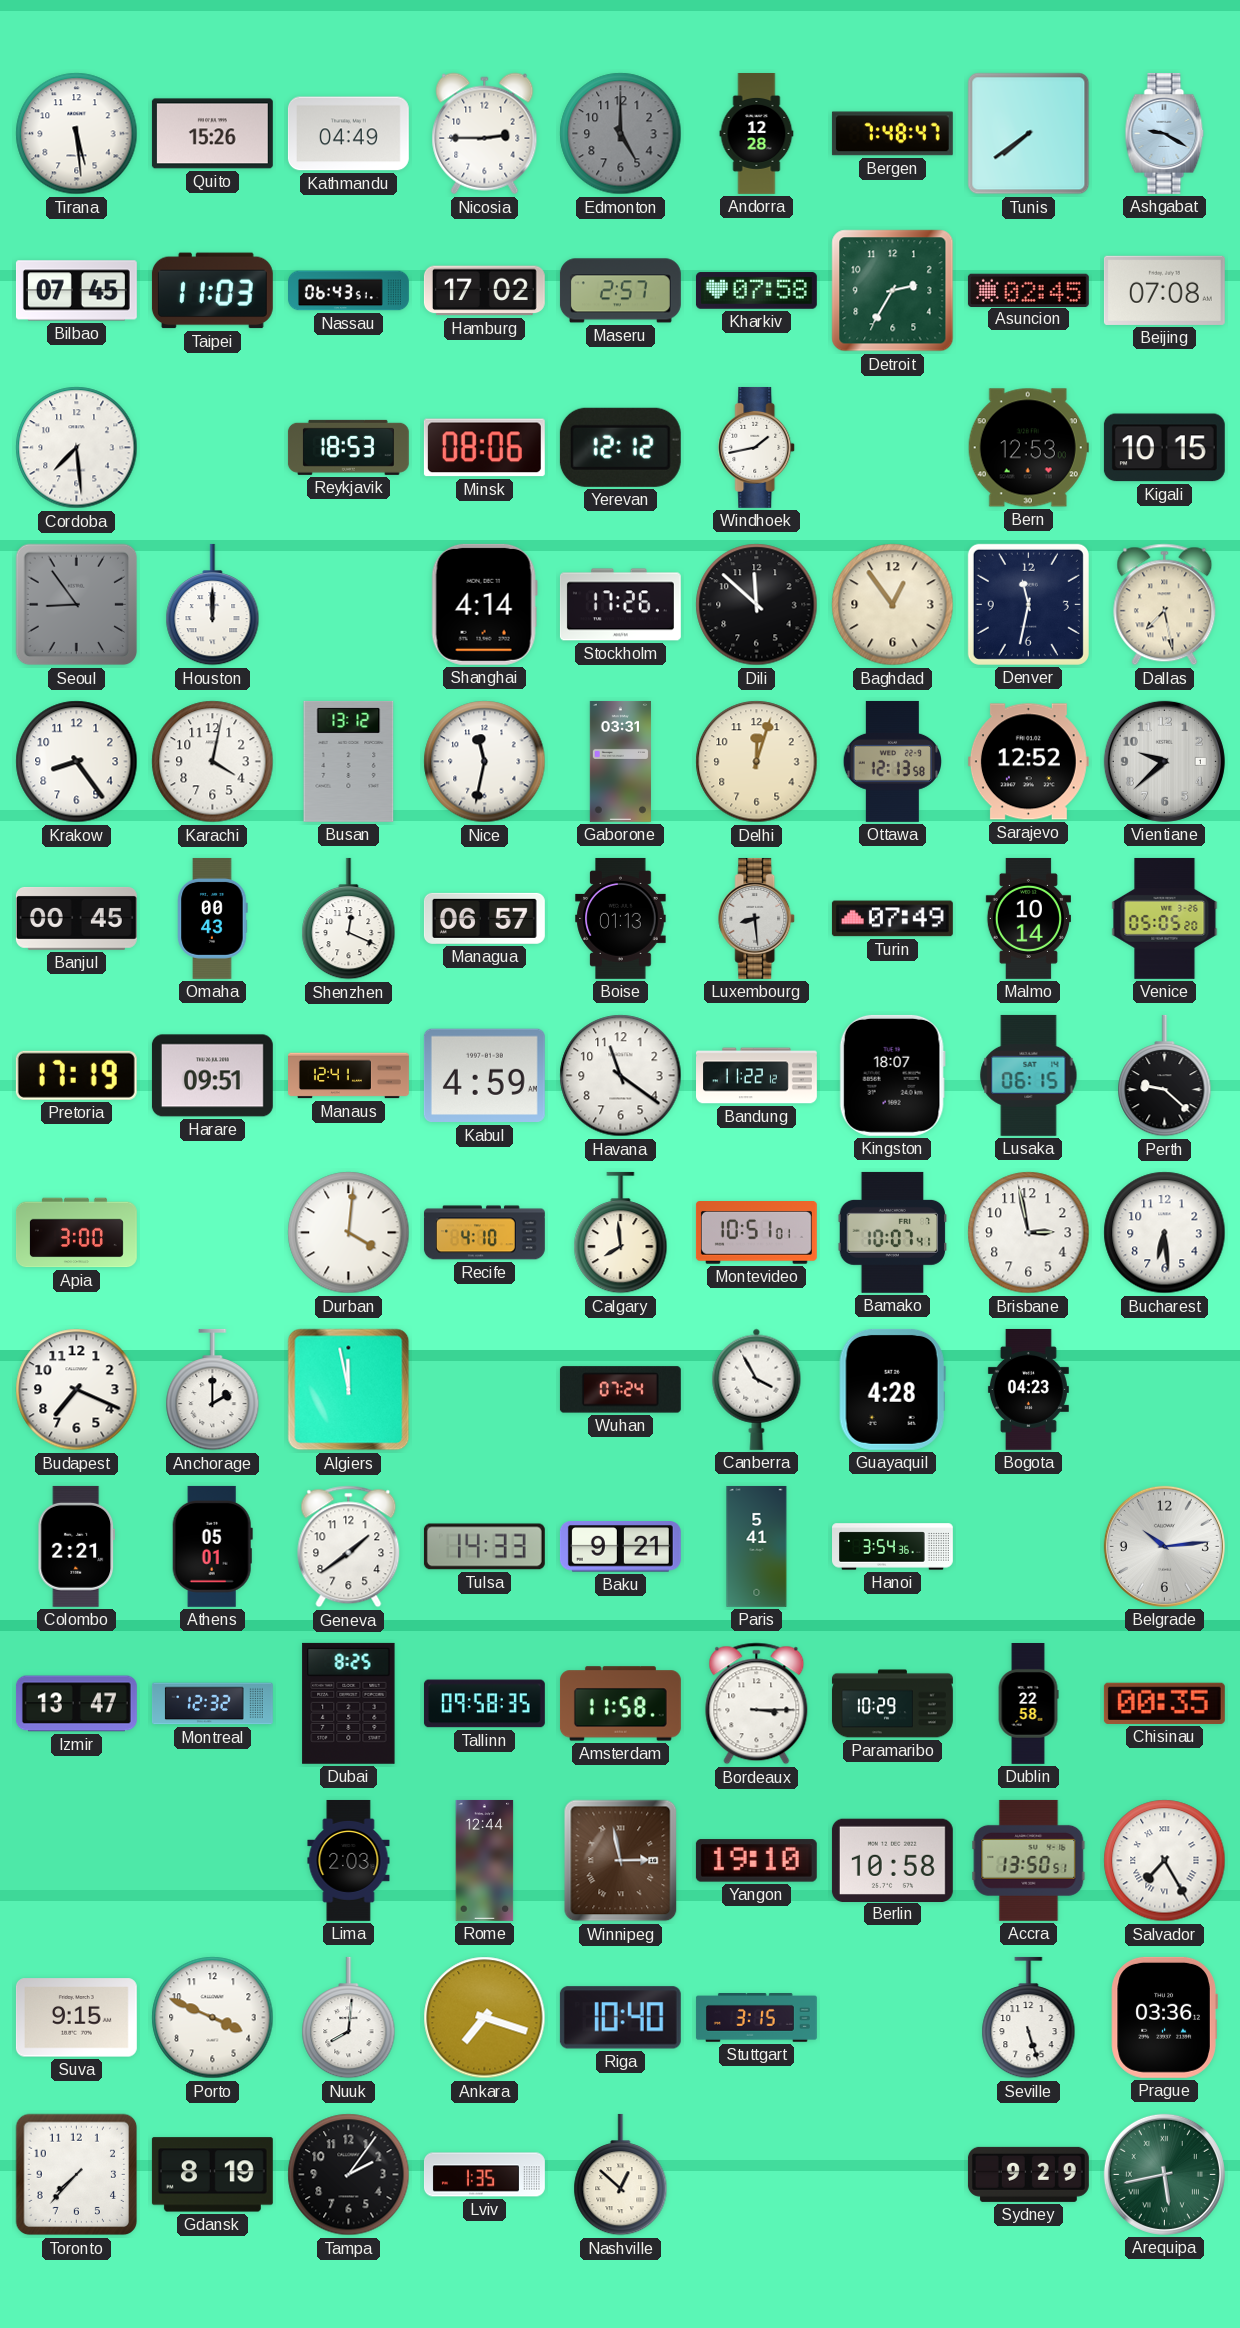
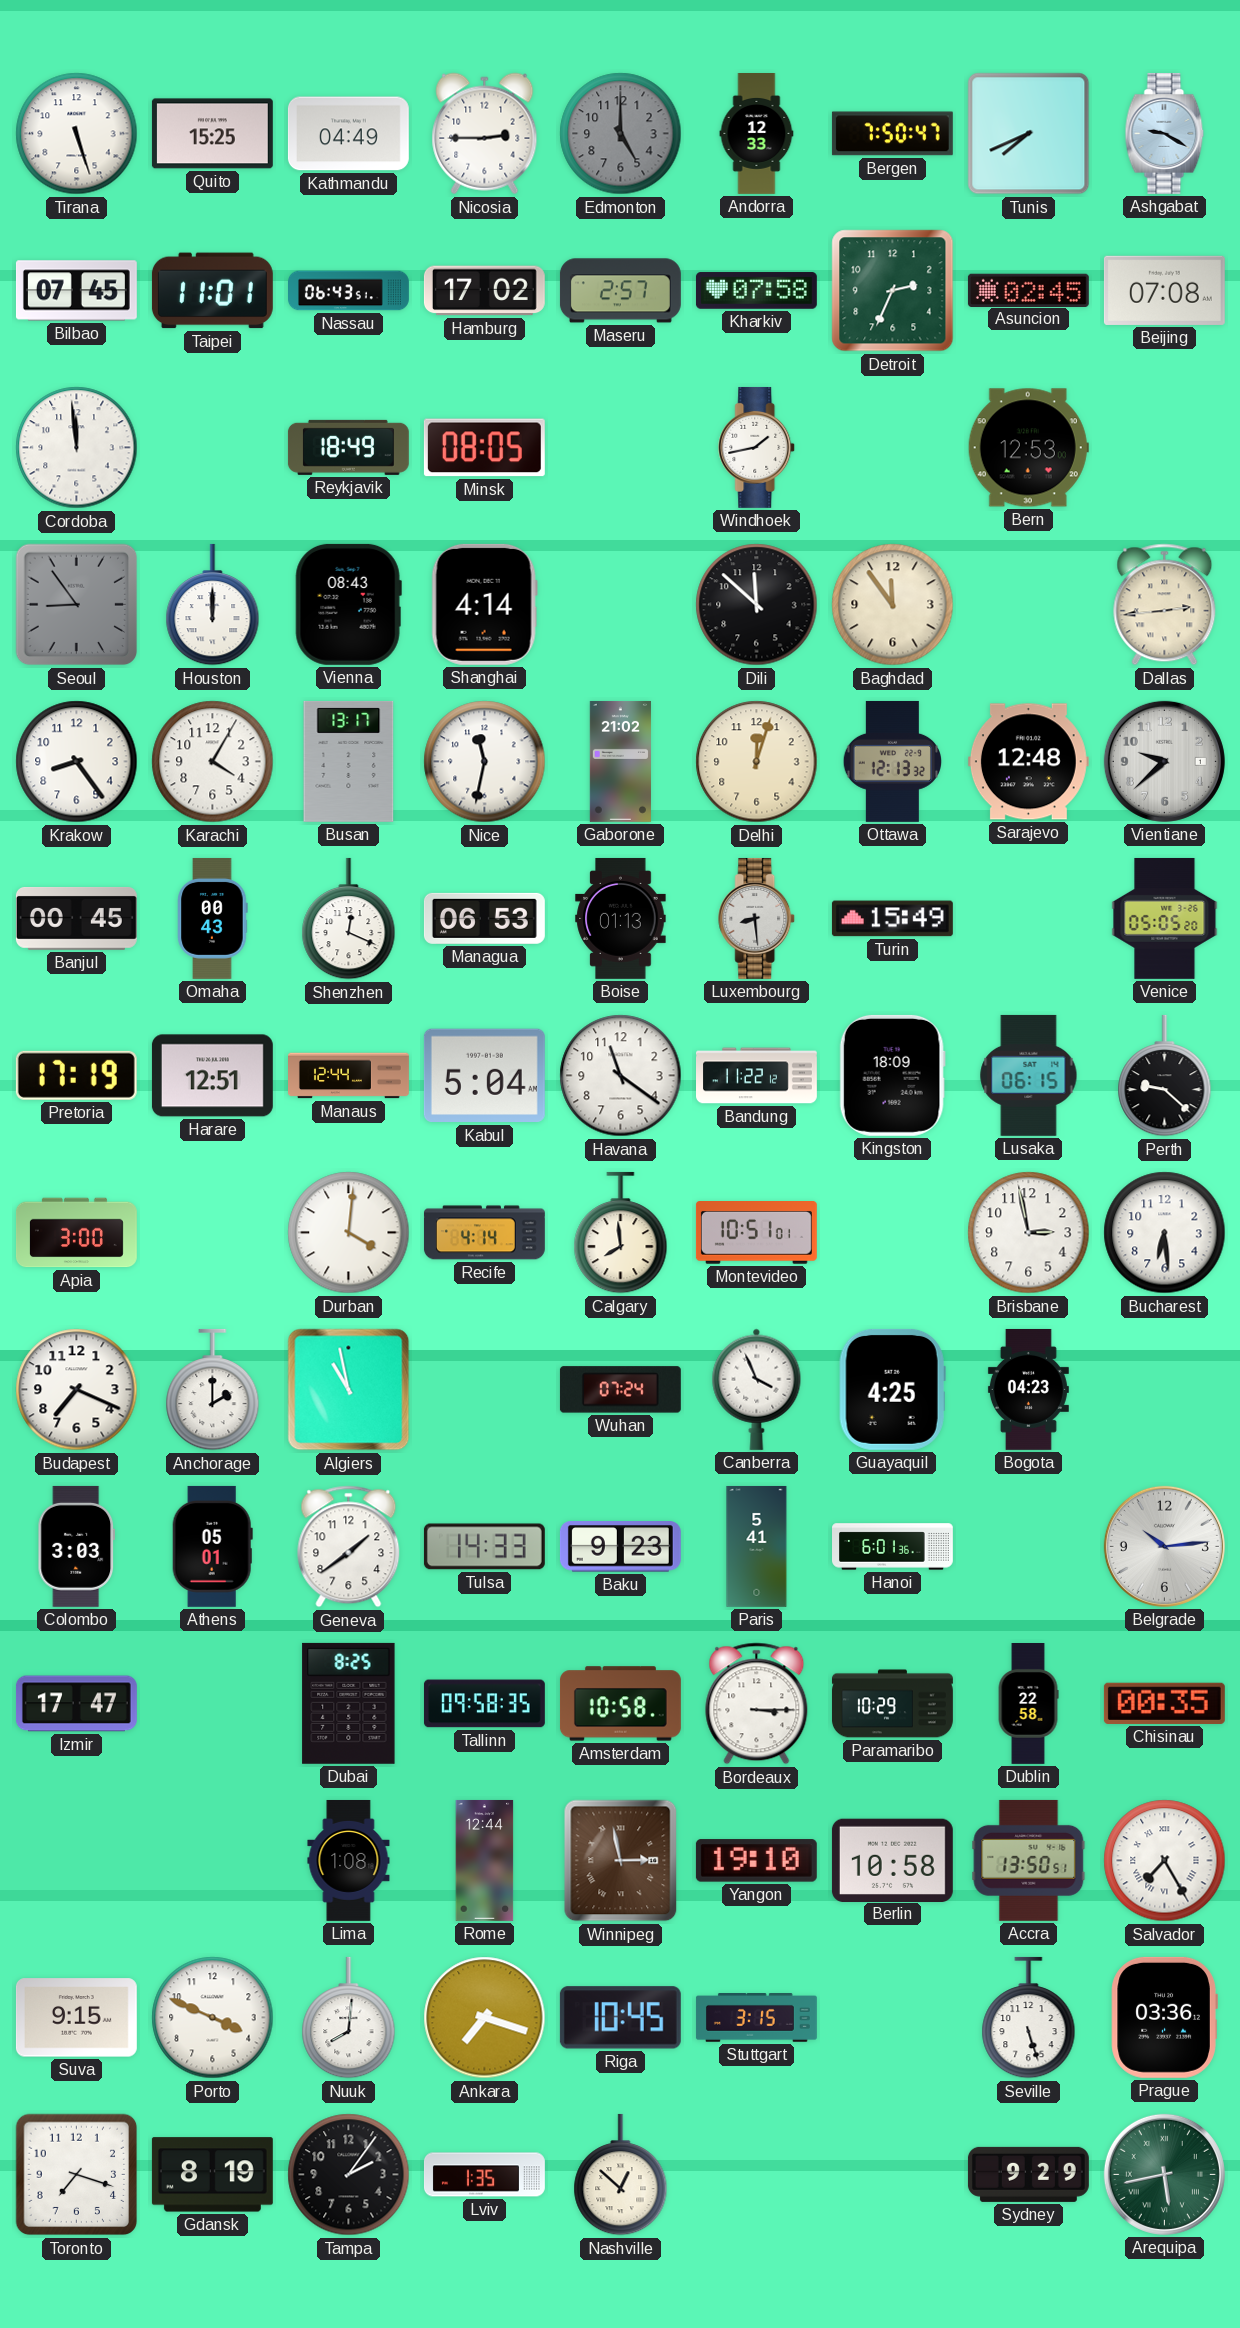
Tirana: 5:29 -> 5:27
Quito: 15:26 -> 15:25
Andorra: 12:28 -> 12:33
Bergen: 7:48 -> 7:50
Tunis: 7:39 -> 7:41
Taipei: 11:03 -> 11:01
Detroit: 2:35 -> 2:34
Cordoba: 7:29 -> 11:59
Reykjavik: 18:53 -> 18:49
Minsk: 08:06 -> 08:05
Yerevan: 12:12 -> none
Kigali: 10:15 -> none
Vienna: none -> 08:43
Stockholm: 17:26 -> none
Baghdad: 12:54 -> 11:54
Denver: 11:32 -> none
Dallas: 7:28 -> 2:44
Karachi: 4:02 -> 4:05
Busan: 13:12 -> 13:17
Gaborone: 03:31 -> 21:02
Ottawa: 12:13:58 -> 12:13:32
Sarajevo: 12:52 -> 12:48
Managua: 06:57 -> 06:53
Turin: 07:49 -> 15:49
Malmo: 10:14 -> none
Harare: 09:51 -> 12:51
Manaus: 12:41 -> 12:44
Kabul: 4:59 -> 5:04
Kingston: 18:07 -> 18:09
Recife: 4:10 -> 4:14
Bamako: 10:07 -> none
Algiers: 11:58 -> 10:58
Canberra: 3:55 -> 3:56
Guayaquil: 4:28 -> 4:25
Colombo: 2:21 -> 3:03
Baku: 9:21 -> 9:23
Hanoi: 3:54 -> 6:01
Izmir: 13:47 -> 17:47
Montreal: 12:32 -> none
Amsterdam: 11:58 -> 10:58
Lima: 2:03 -> 1:08
Riga: 10:40 -> 10:45
Toronto: 7:37 -> 7:18
